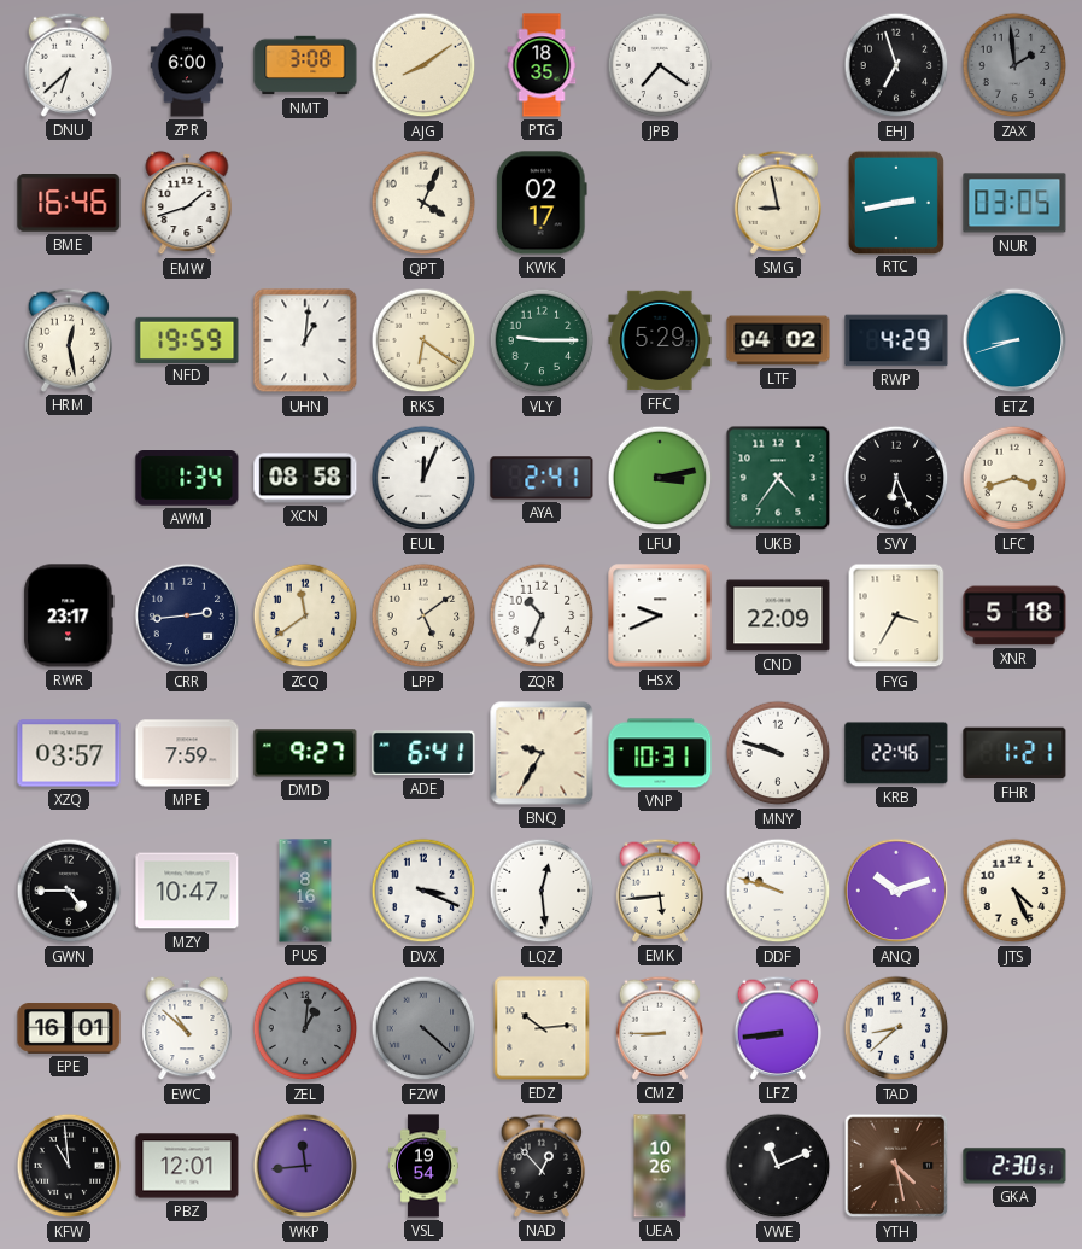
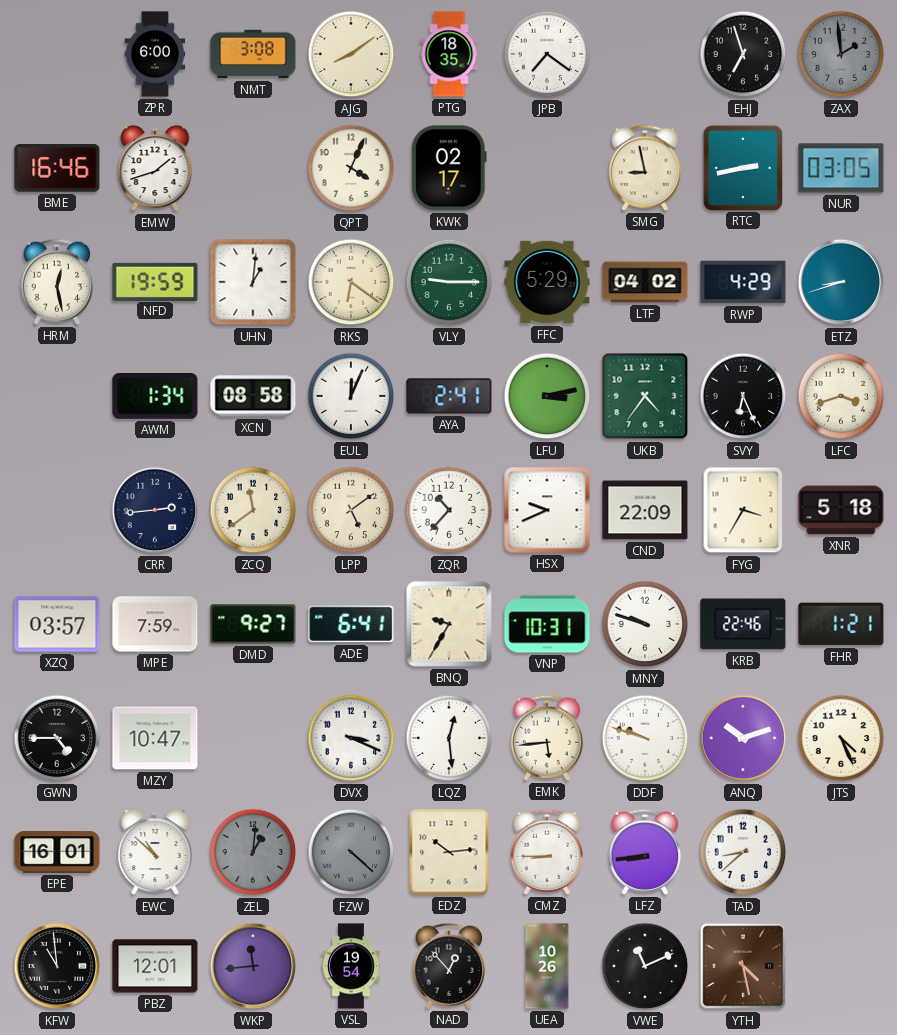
DNU: 6:38 -> none
RWR: 23:17 -> none
ZQR: 10:34 -> 10:37
PUS: 8:16 -> none
GKA: 2:30 -> none
